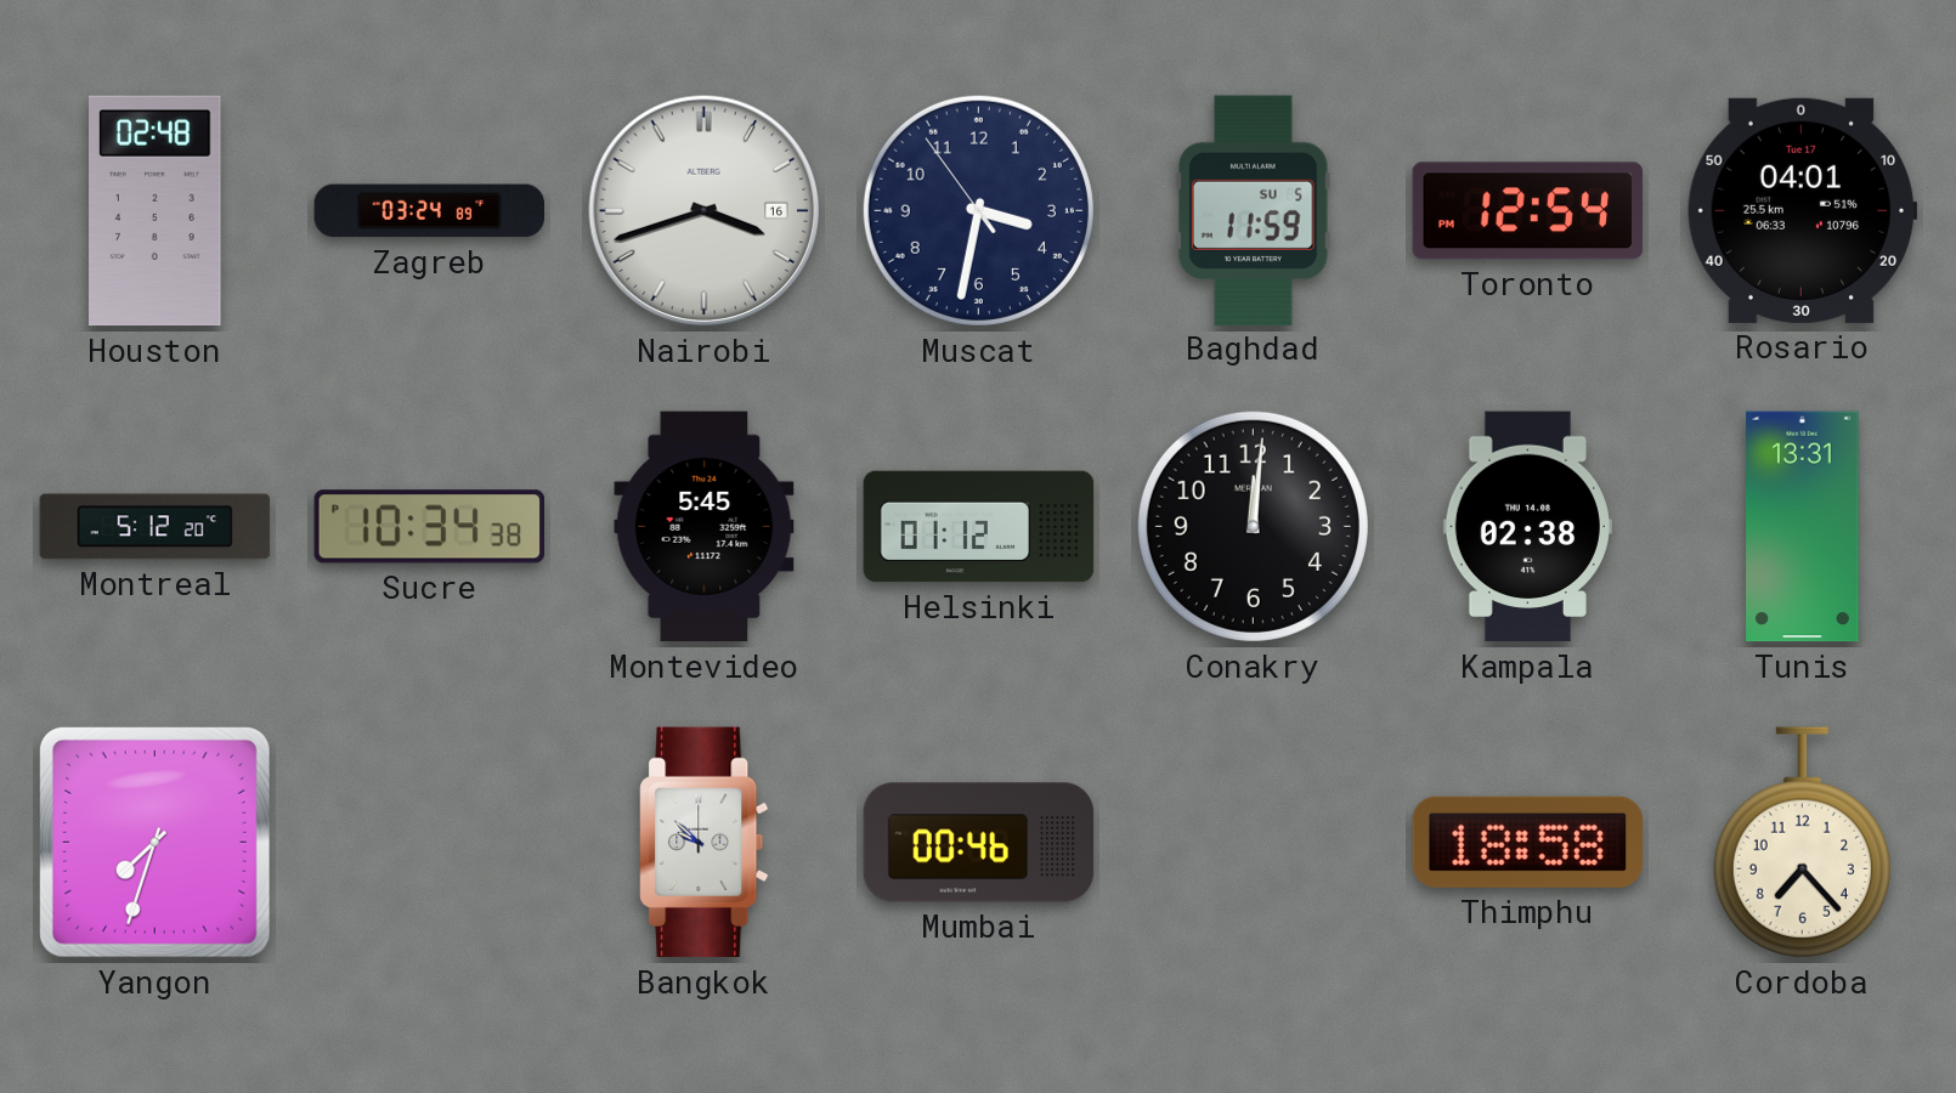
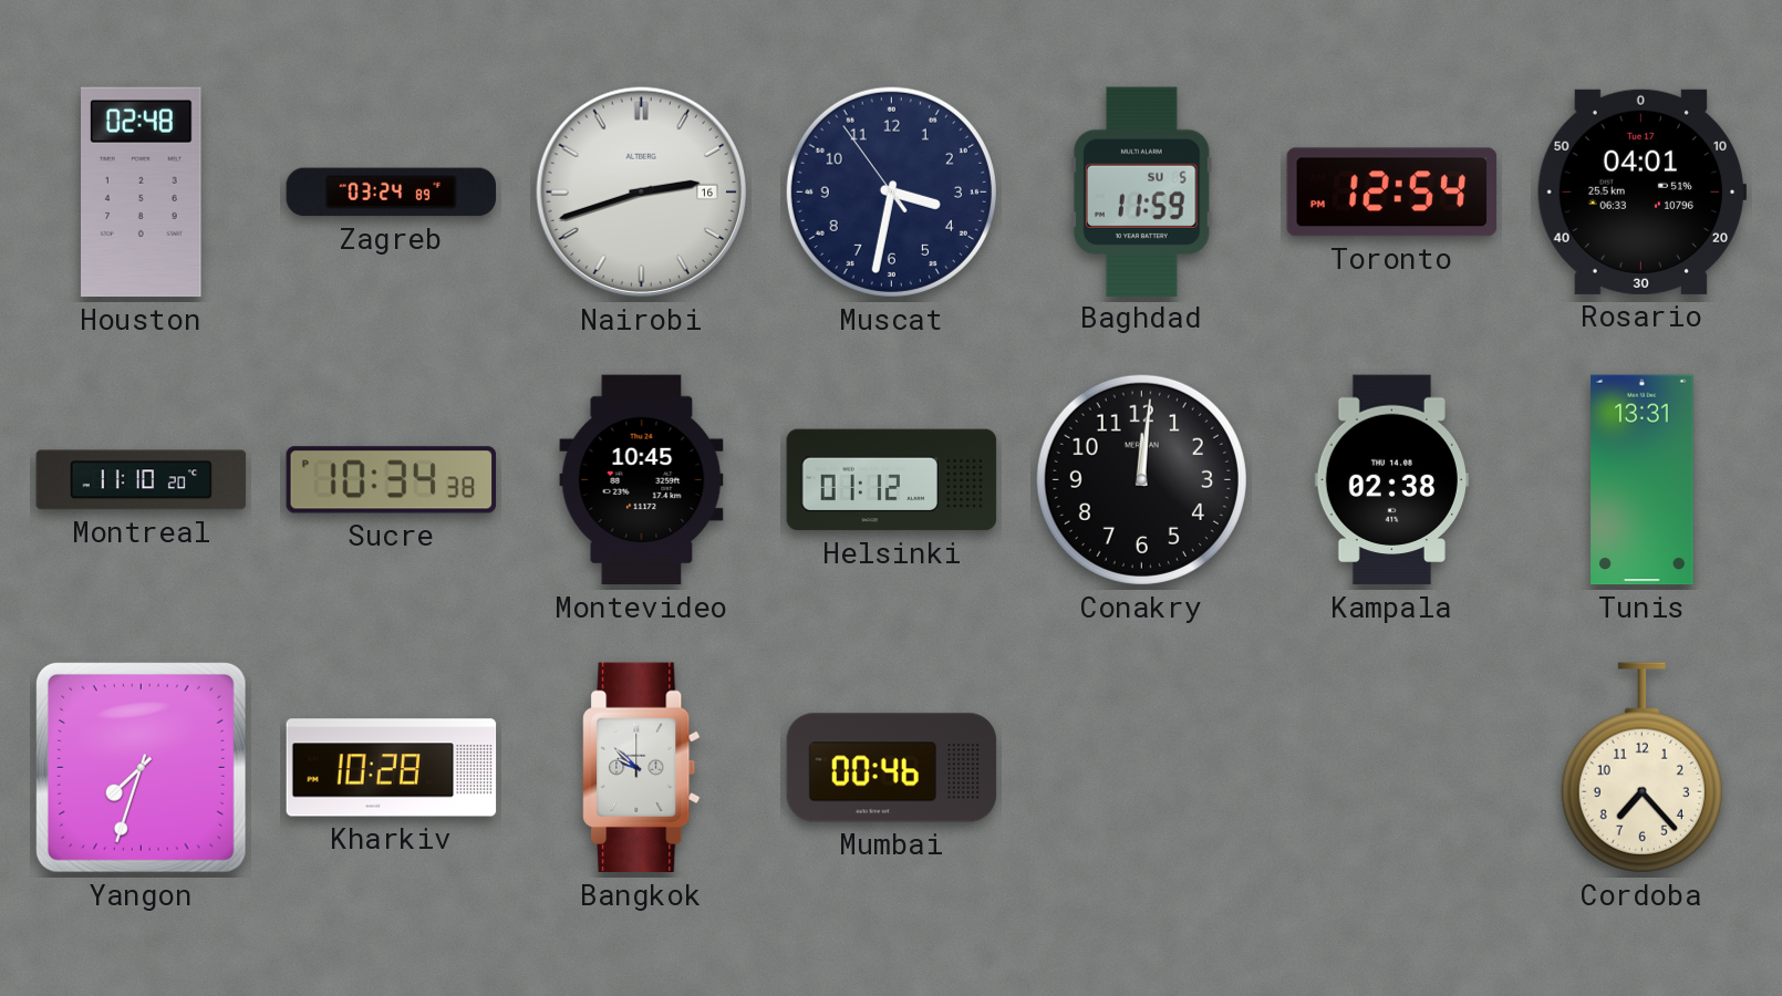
Nairobi: 3:42 -> 2:42
Montreal: 5:12 -> 11:10
Montevideo: 5:45 -> 10:45
Kharkiv: none -> 10:28
Thimphu: 18:58 -> none
